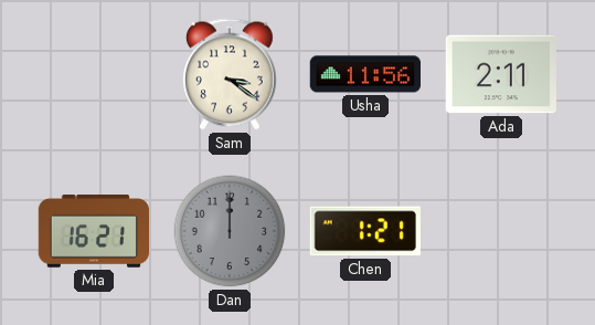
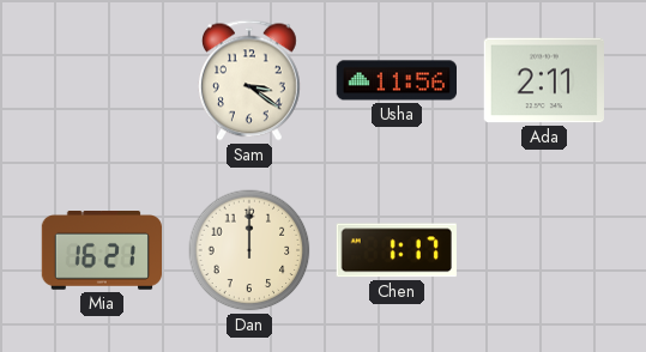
Dan dial: grey -> cream
Chen: 1:21 -> 1:17
